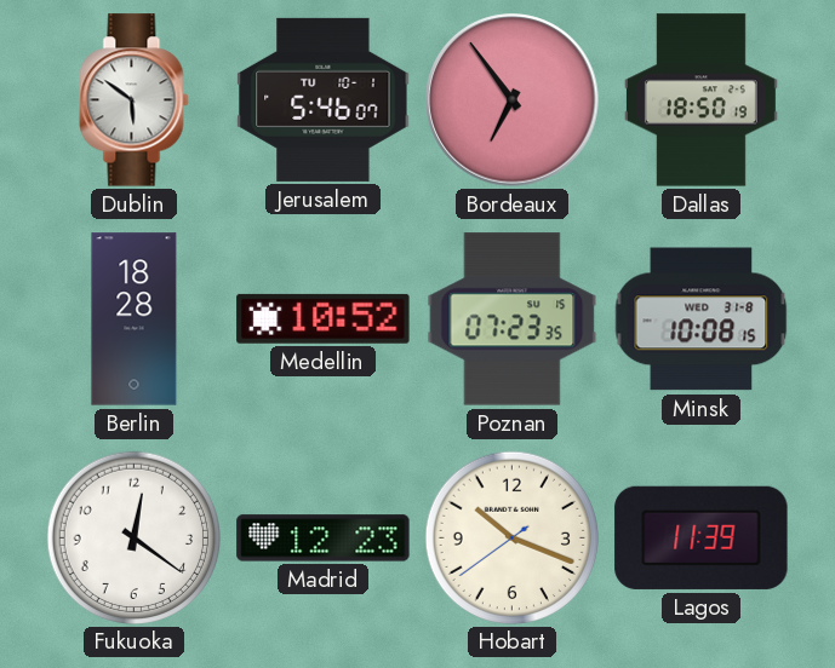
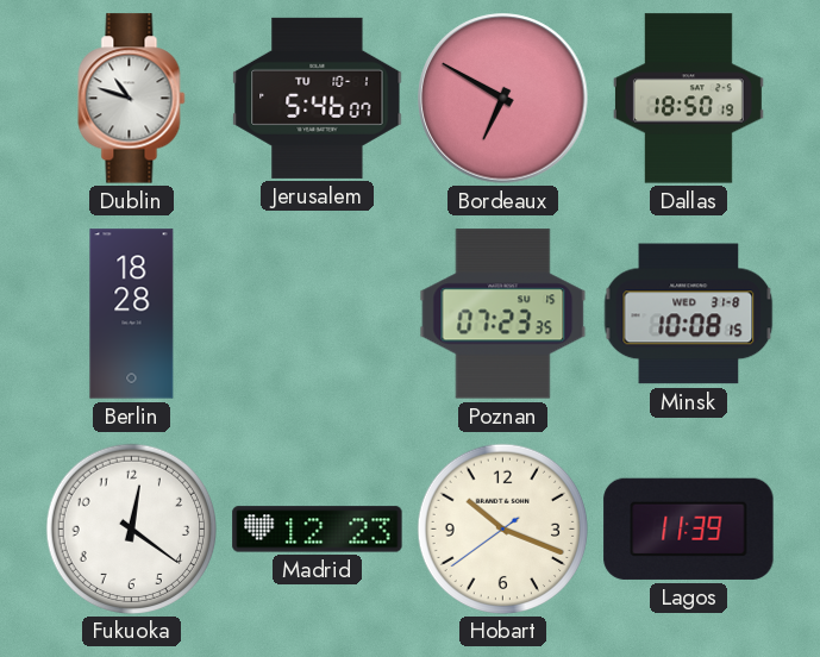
Dublin: 5:51 -> 10:48
Bordeaux: 6:54 -> 6:50
Medellin: 10:52 -> none
